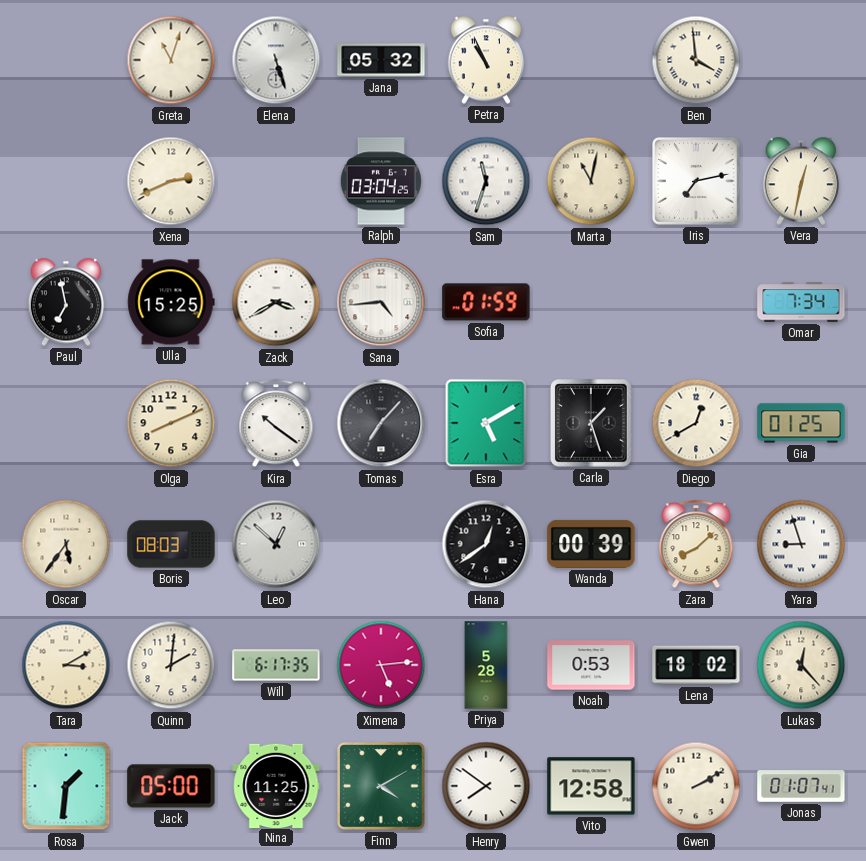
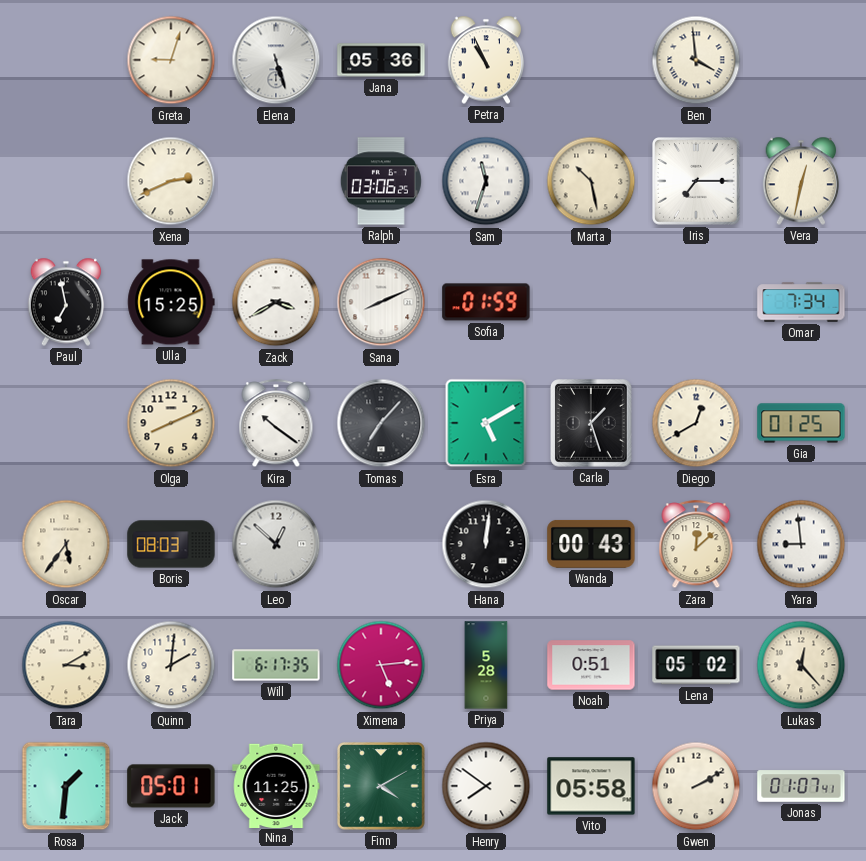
Greta: 11:03 -> 9:03
Jana: 05:32 -> 05:36
Ralph: 03:04 -> 03:06
Marta: 11:02 -> 10:28
Iris: 7:13 -> 7:15
Sana: 4:44 -> 8:11
Hana: 12:39 -> 12:01
Wanda: 00:39 -> 00:43
Zara: 8:08 -> 12:08
Yara: 8:57 -> 8:59
Noah: 0:53 -> 0:51
Lena: 18:02 -> 05:02
Jack: 05:00 -> 05:01
Vito: 12:58 -> 05:58
